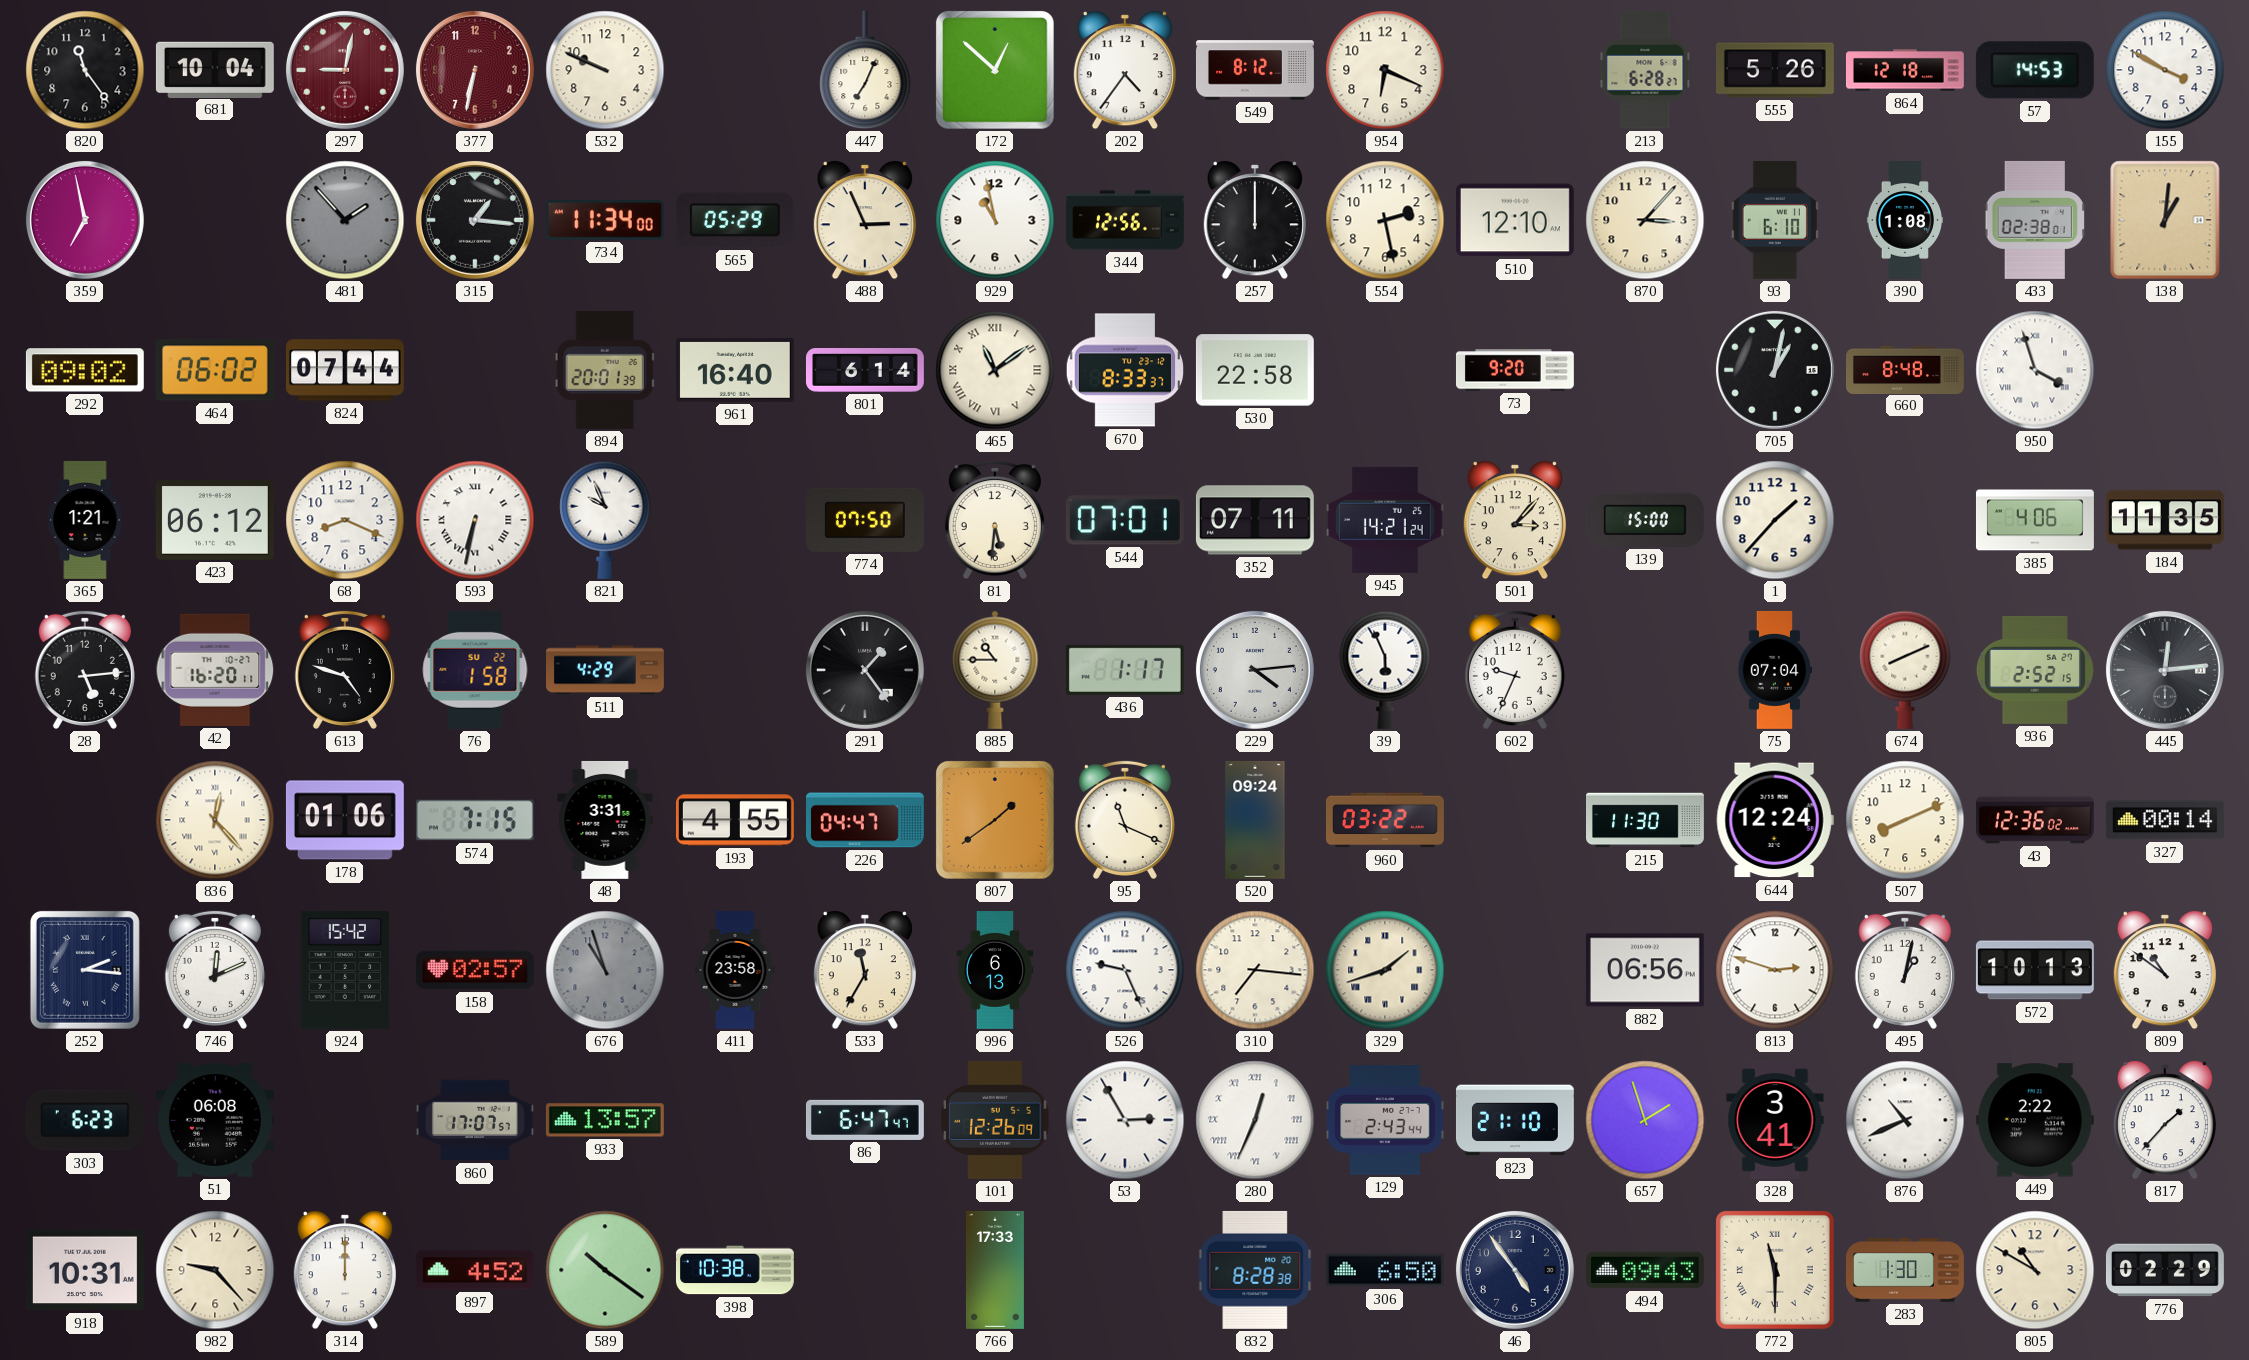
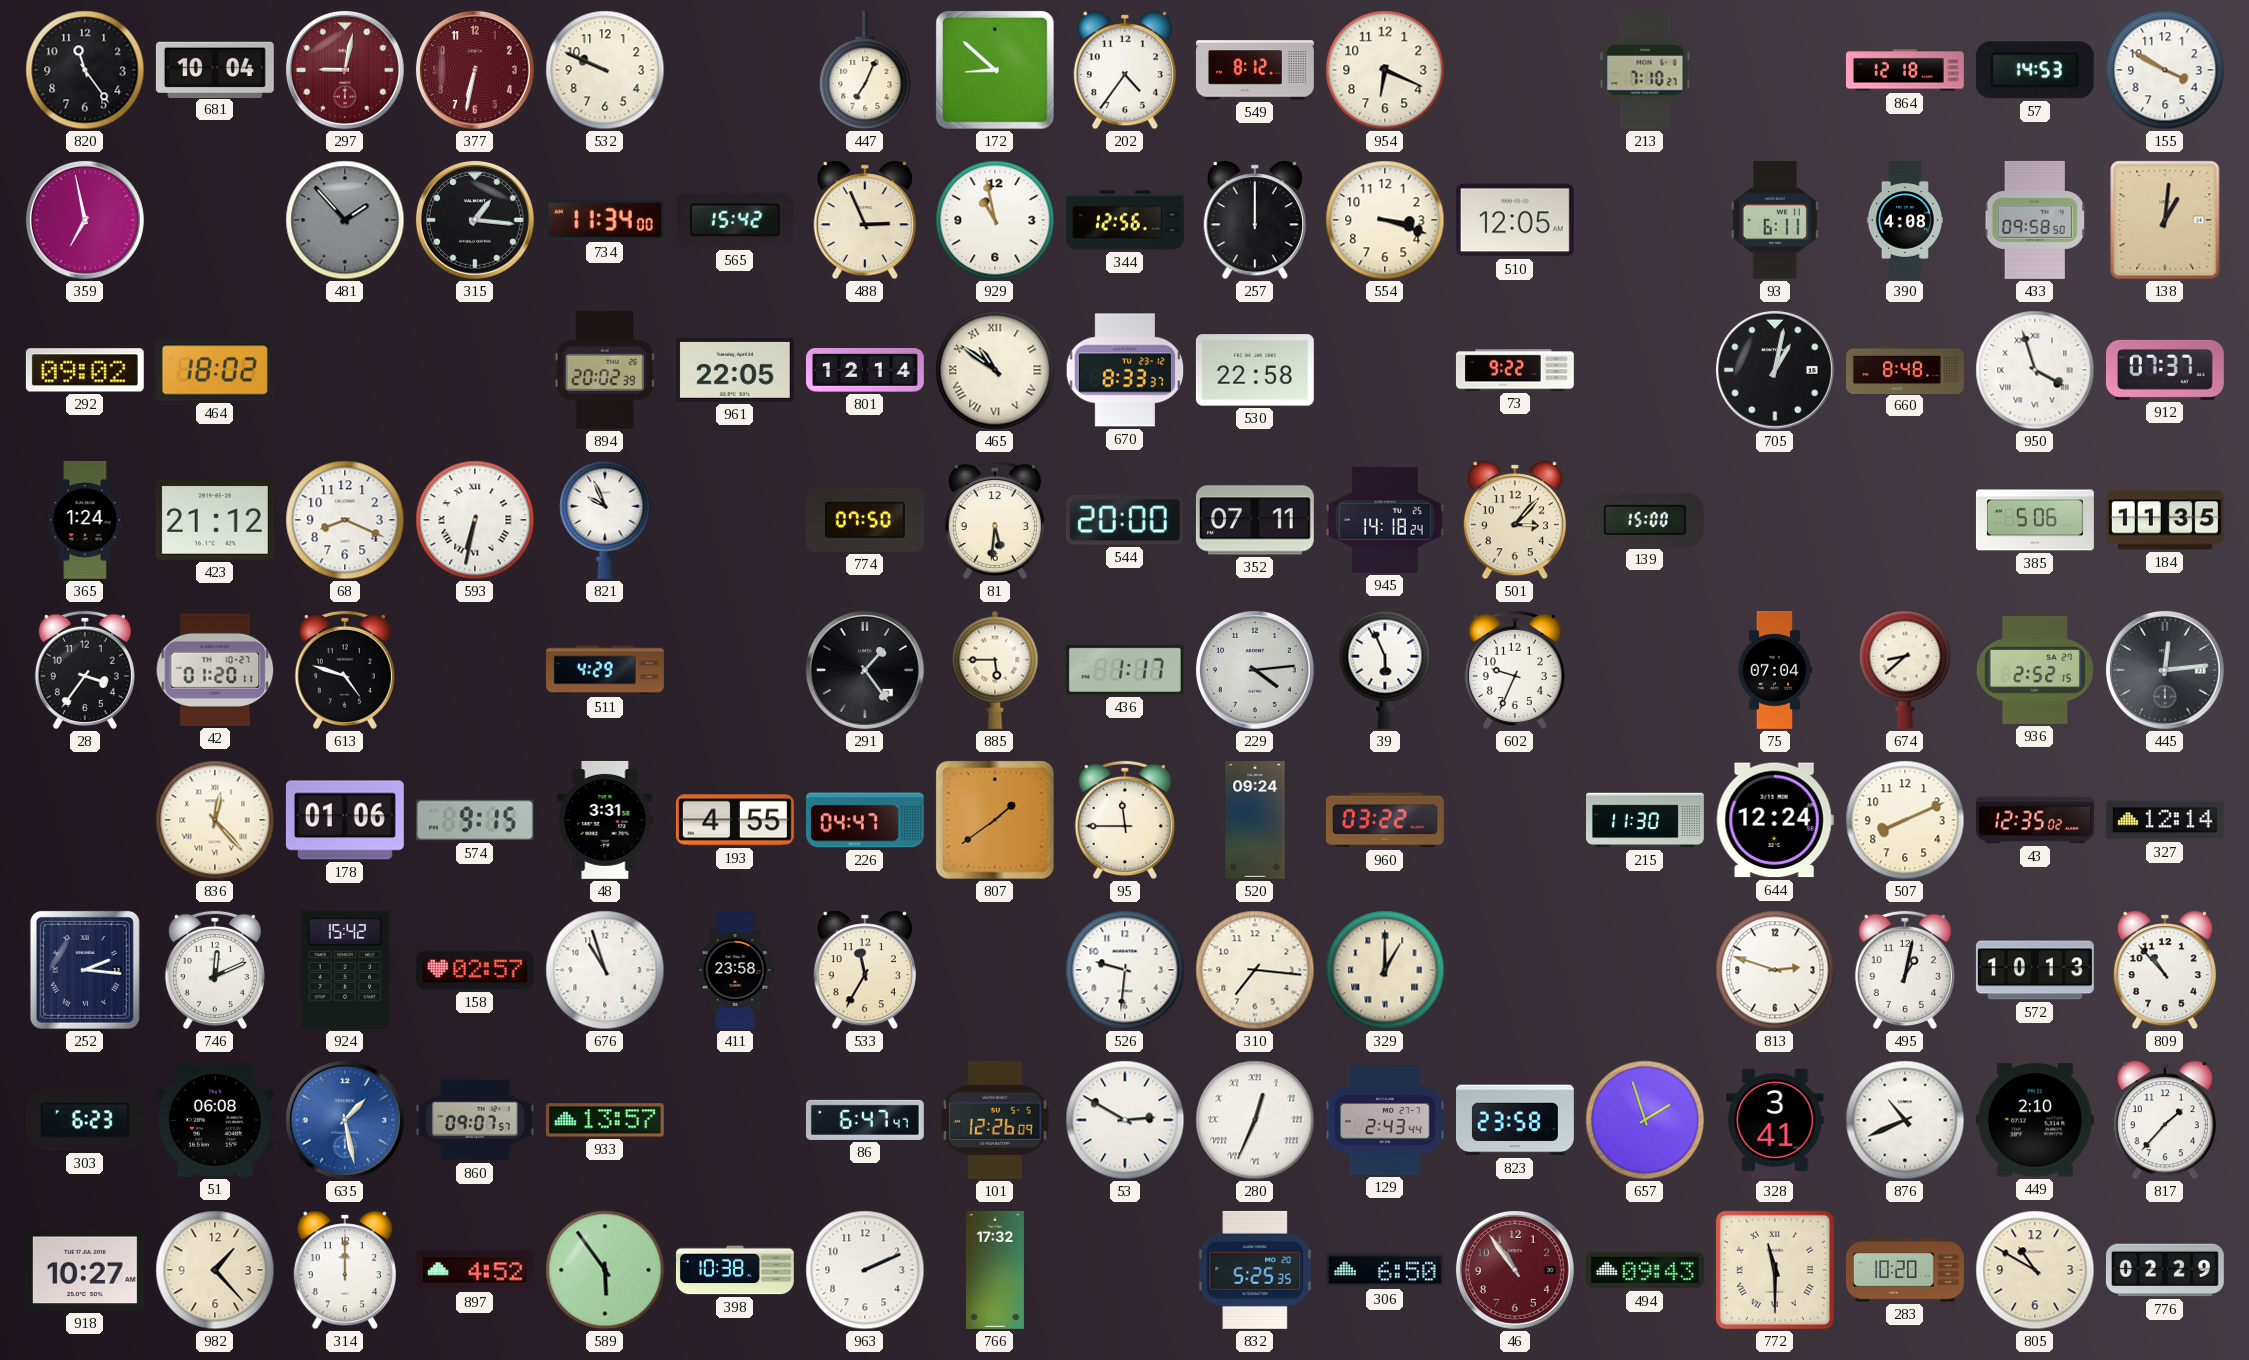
172: 12:52 -> 8:52
213: 6:28 -> 7:10
555: 5:26 -> none
565: 05:29 -> 15:42
554: 2:28 -> 3:18
510: 12:10 -> 12:05
870: 3:07 -> none
93: 6:10 -> 6:11
390: 1:08 -> 4:08
433: 02:38 -> 09:58
464: 06:02 -> 18:02
824: 07:44 -> none
894: 20:01 -> 20:02
961: 16:40 -> 22:05
801: 6:14 -> 12:14
465: 11:09 -> 10:51
73: 9:20 -> 9:22
912: none -> 07:37
365: 1:21 -> 1:24
423: 06:12 -> 21:12
544: 07:01 -> 20:00
945: 14:21 -> 14:18
1: 1:37 -> none
385: 4:06 -> 5:06
28: 5:14 -> 3:36
42: 16:20 -> 01:20
76: 1:58 -> none
885: 10:45 -> 5:45
674: 8:11 -> 8:38
574: 7:15 -> 9:15
95: 11:19 -> 11:45
43: 12:36 -> 12:35
327: 00:14 -> 12:14
676 dial: grey -> white
996: 6:13 -> none
526: 9:26 -> 9:31
329: 1:42 -> 1:00
882: 06:56 -> none
809: 10:51 -> 10:53
635: none -> 1:28
860: 17:07 -> 09:07
53: 2:55 -> 2:50
823: 21:10 -> 23:58
449: 2:22 -> 2:10
918: 10:31 -> 10:27
982: 9:23 -> 1:23
589: 10:21 -> 5:54
963: none -> 2:11
766: 17:33 -> 17:32
832: 8:28 -> 5:25
46: 4:54 -> 10:54
46 dial: navy -> burgundy
283: 1:30 -> 10:20
